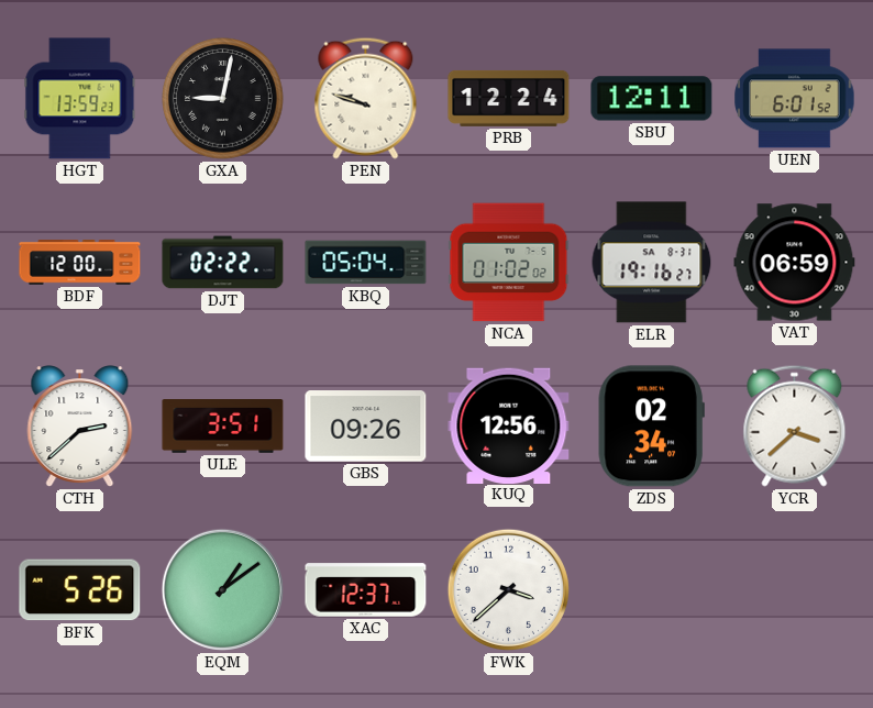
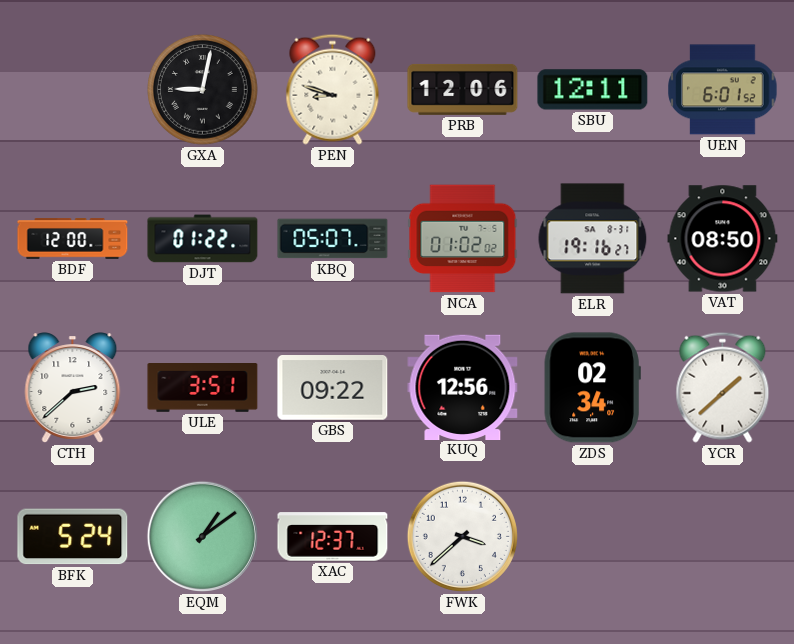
HGT: 13:59 -> none
PEN: 9:48 -> 8:48
PRB: 12:24 -> 12:06
DJT: 02:22 -> 01:22
KBQ: 05:04 -> 05:07
VAT: 06:59 -> 08:50
GBS: 09:26 -> 09:22
YCR: 3:38 -> 1:38
BFK: 5:26 -> 5:24
